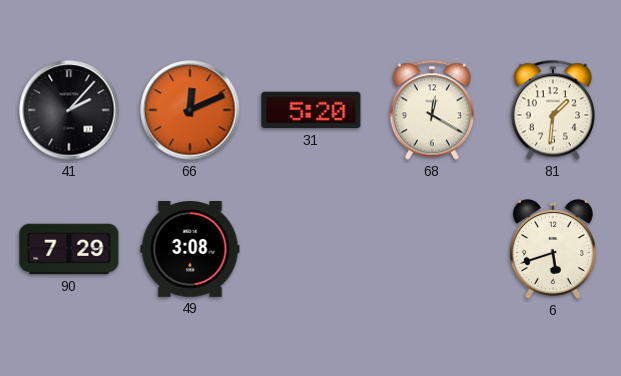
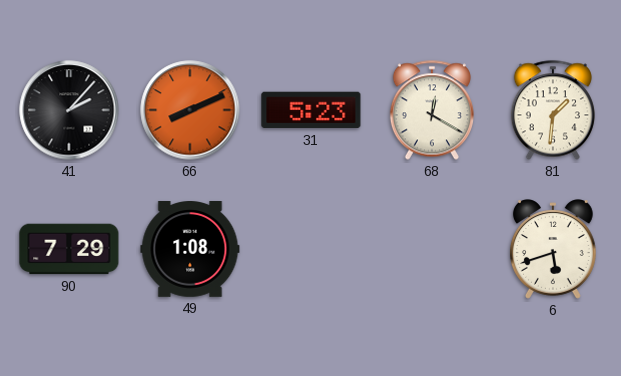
66: 12:11 -> 8:11
31: 5:20 -> 5:23
49: 3:08 -> 1:08
